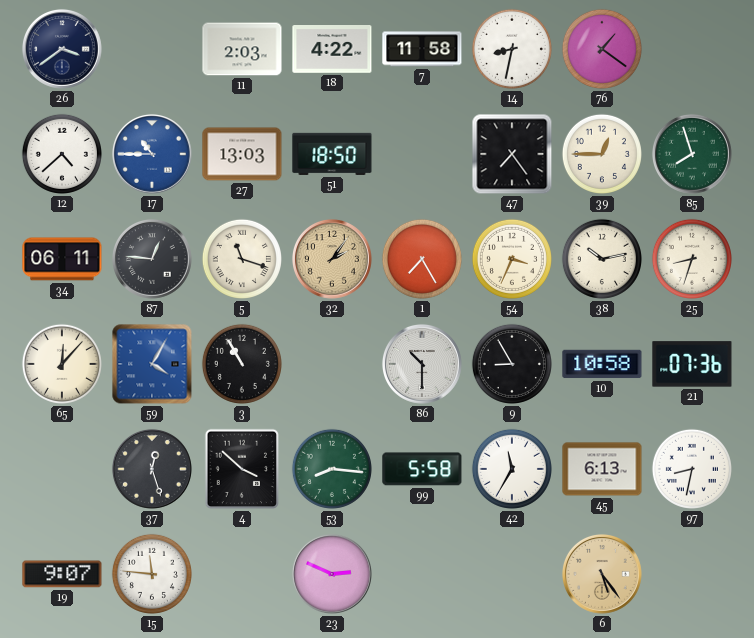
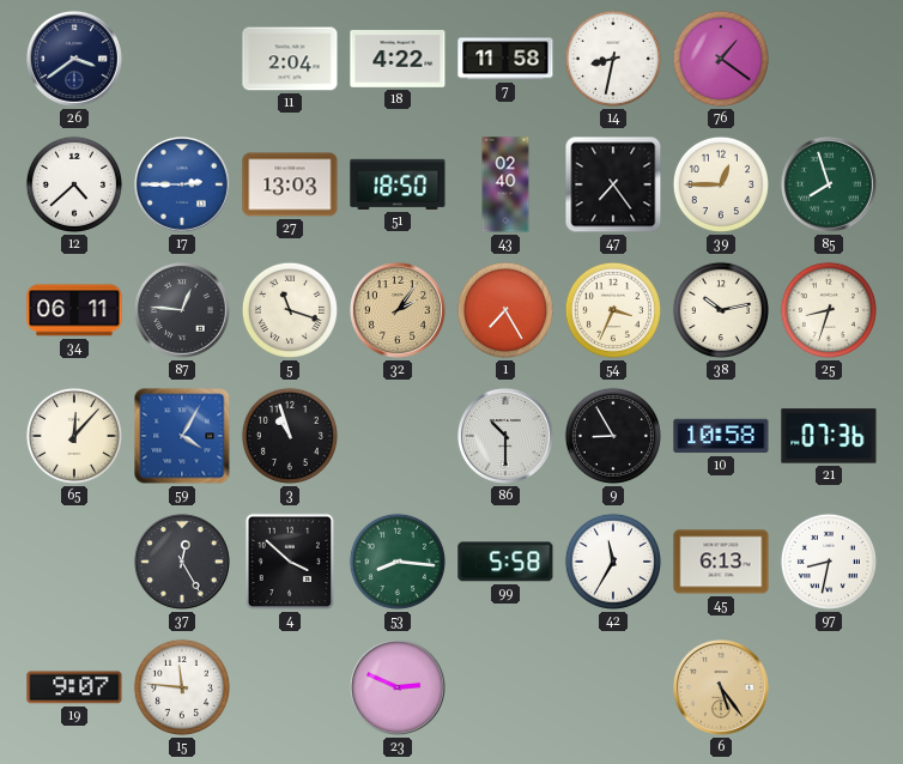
11: 2:03 -> 2:04
17: 10:45 -> 2:45
43: none -> 02:40
3: 10:55 -> 10:57
37: 12:27 -> 12:25
